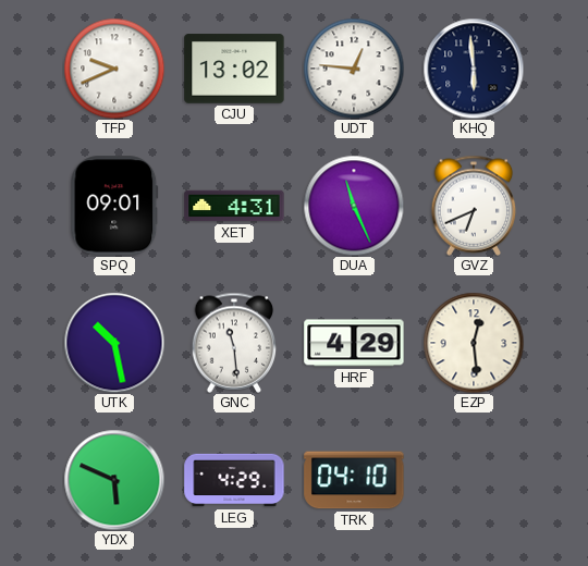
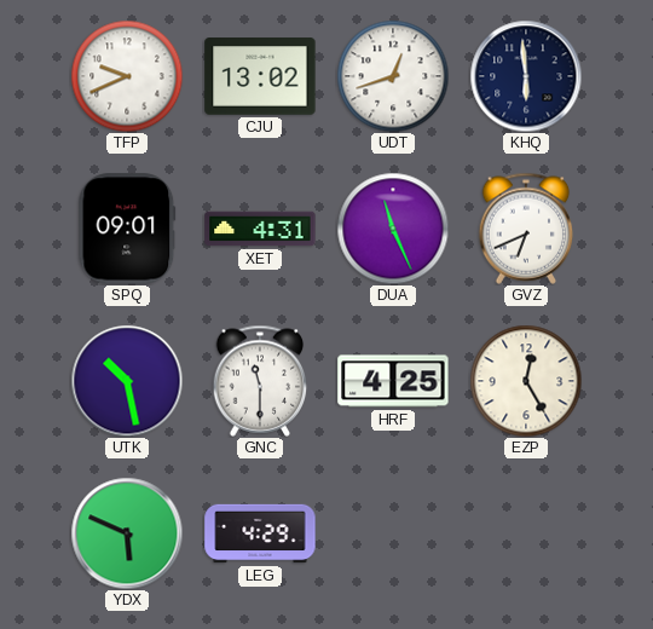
UDT: 12:46 -> 12:42
GNC: 11:29 -> 11:30
HRF: 4:29 -> 4:25
EZP: 12:29 -> 12:25
TRK: 04:10 -> none
